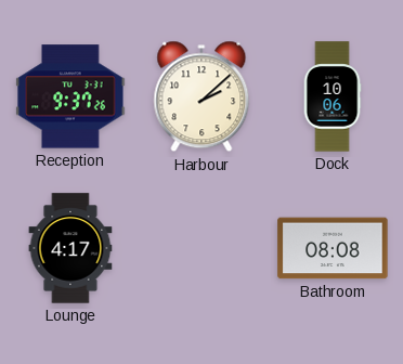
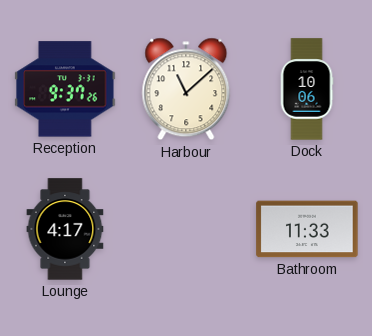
Harbour: 2:08 -> 11:08
Bathroom: 08:08 -> 11:33
